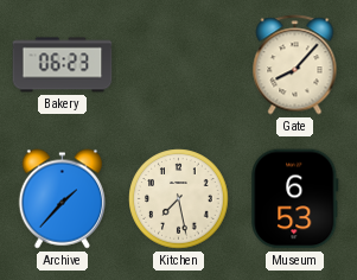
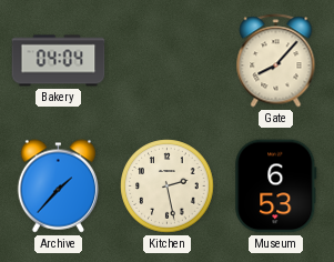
Bakery: 06:23 -> 04:04
Kitchen: 7:28 -> 2:28
